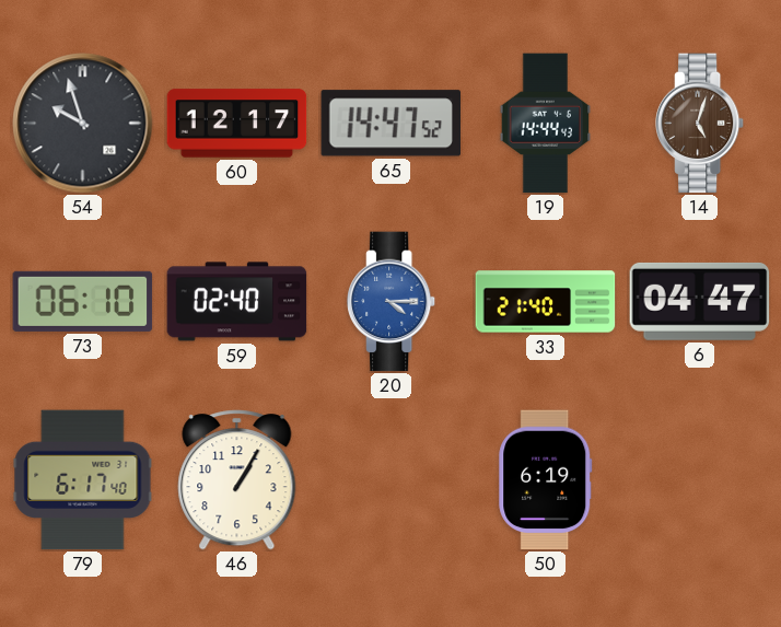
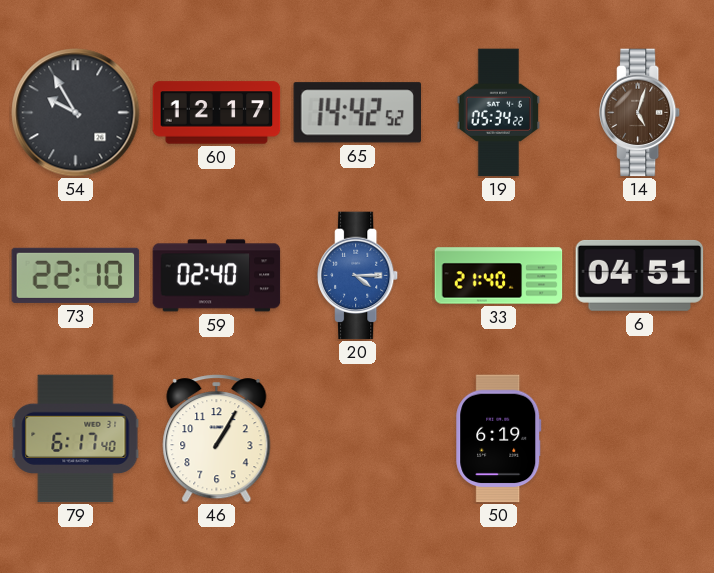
54: 9:57 -> 9:55
65: 14:47 -> 14:42
19: 14:44 -> 05:34
73: 06:10 -> 22:10
6: 04:47 -> 04:51
